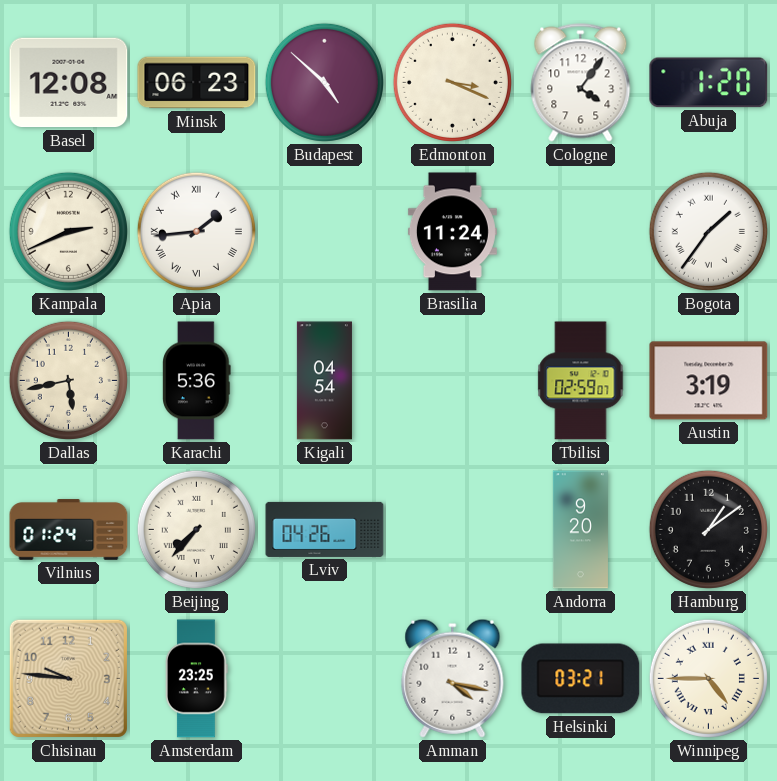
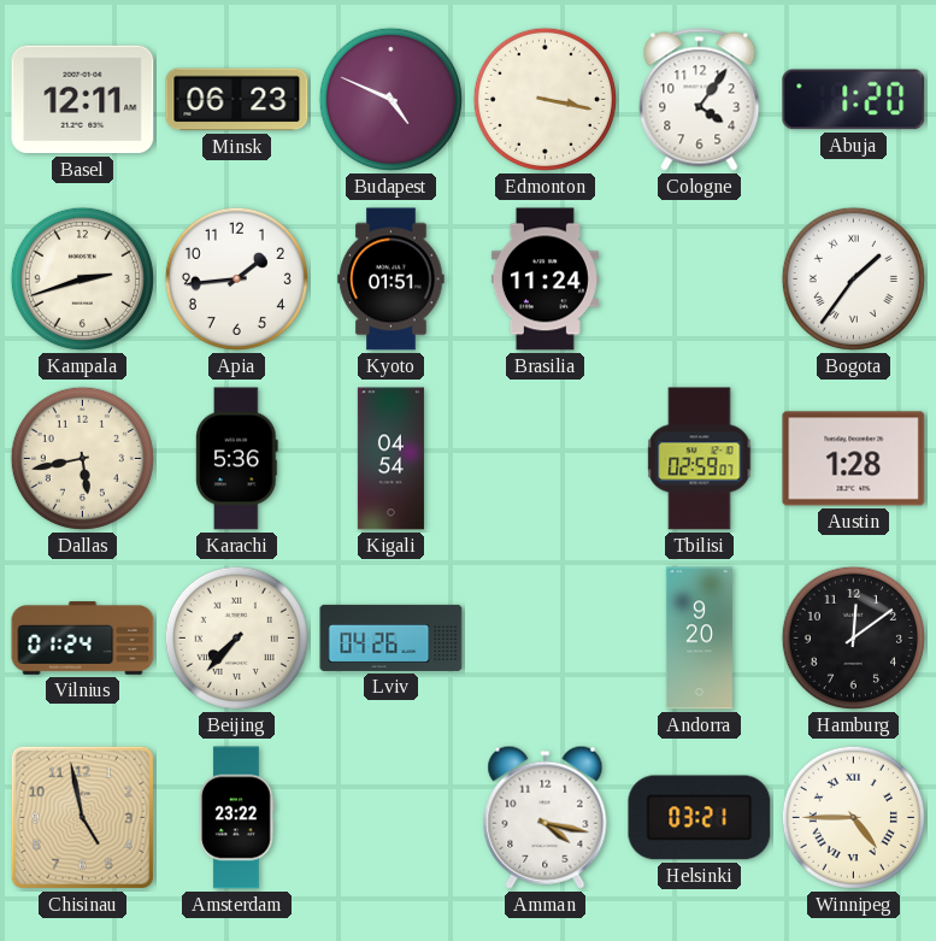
Basel: 12:08 -> 12:11
Budapest: 4:52 -> 4:49
Edmonton: 3:19 -> 3:17
Kampala: 2:41 -> 2:42
Apia numerals: Roman -> Arabic
Kyoto: none -> 01:51
Austin: 3:19 -> 1:28
Hamburg: 1:09 -> 12:09
Chisinau: 9:46 -> 4:58
Amsterdam: 23:25 -> 23:22
